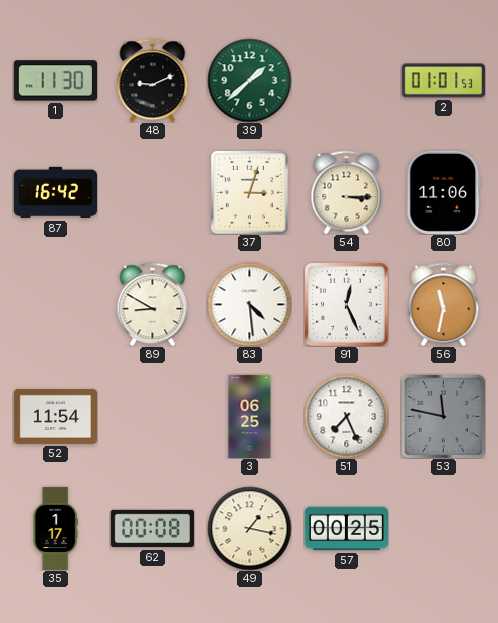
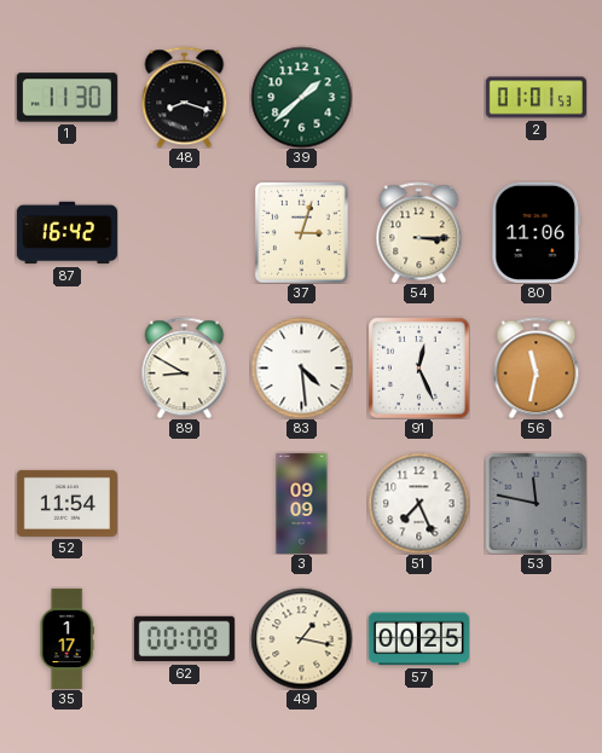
48: 9:11 -> 8:18
3: 06:25 -> 09:09
